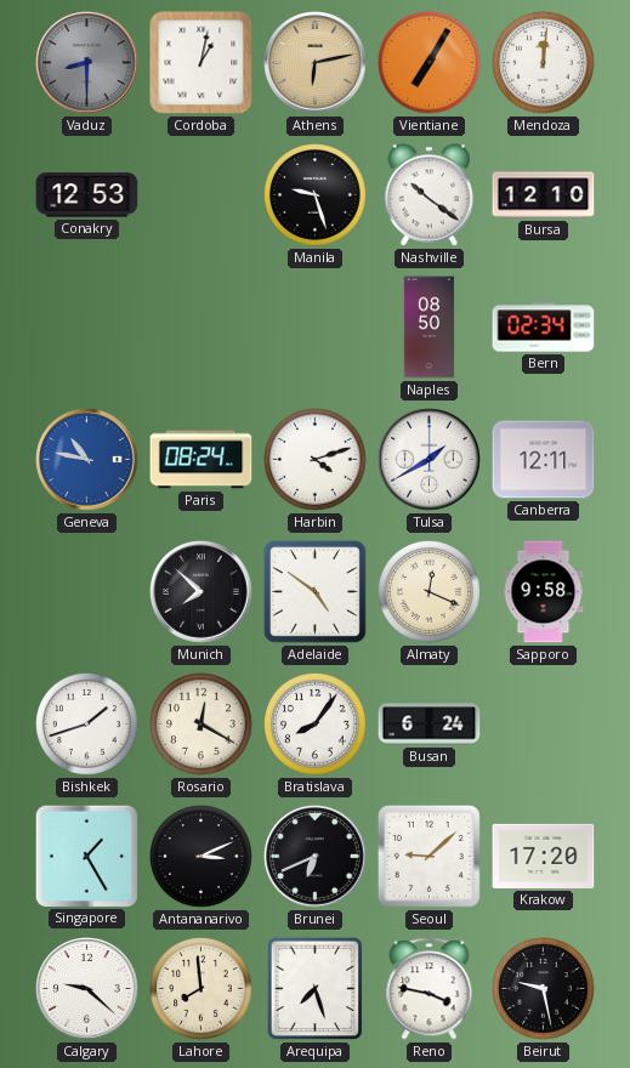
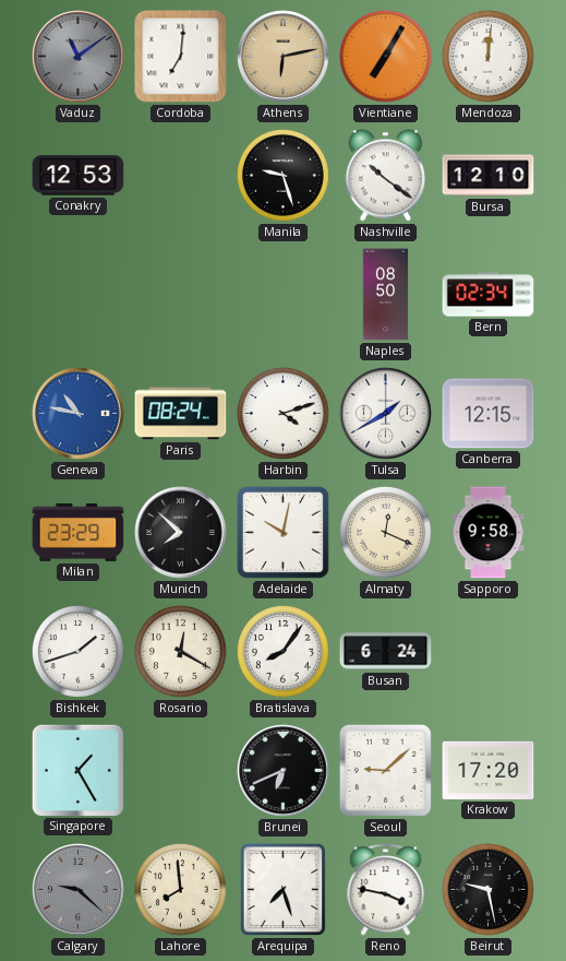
Vaduz: 8:30 -> 11:09
Cordoba: 1:02 -> 7:01
Canberra: 12:11 -> 12:15
Milan: none -> 23:29
Adelaide: 4:51 -> 10:02
Antananarivo: 3:11 -> none
Calgary dial: white -> grey
